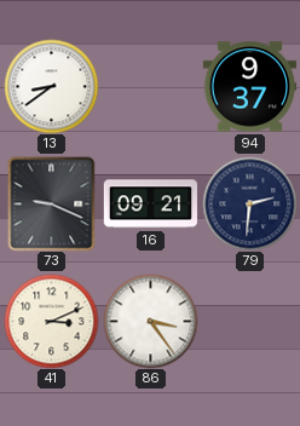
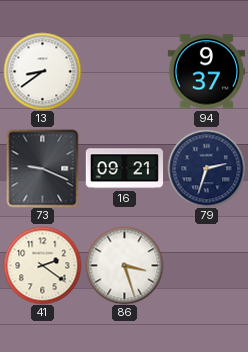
79: 2:31 -> 2:33
41: 3:11 -> 2:21
86: 3:24 -> 3:27
